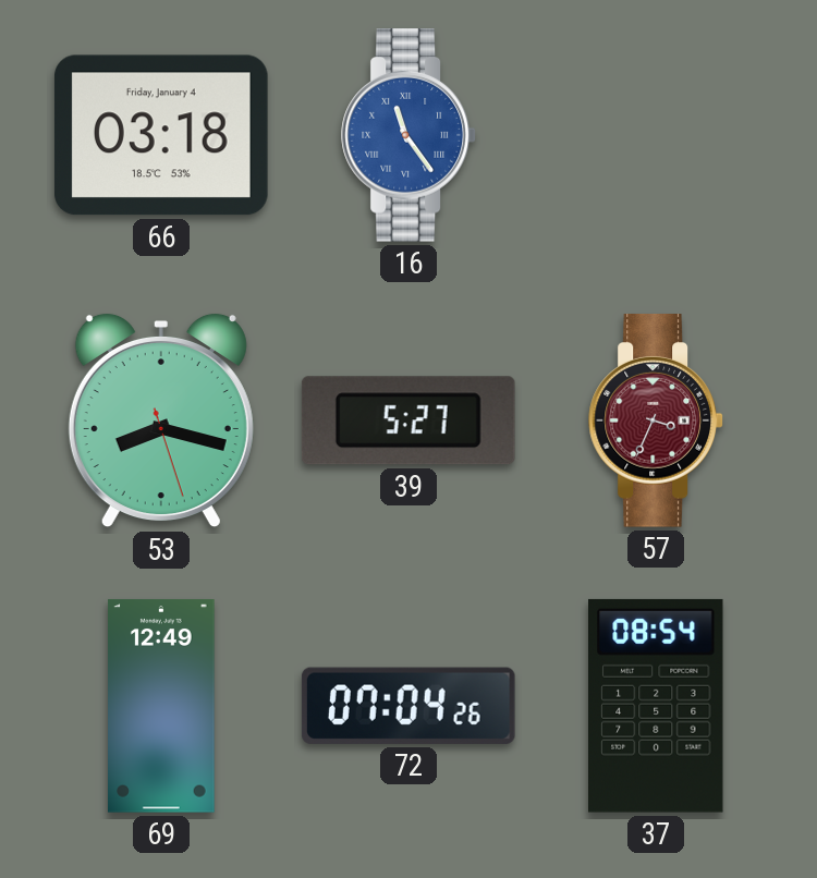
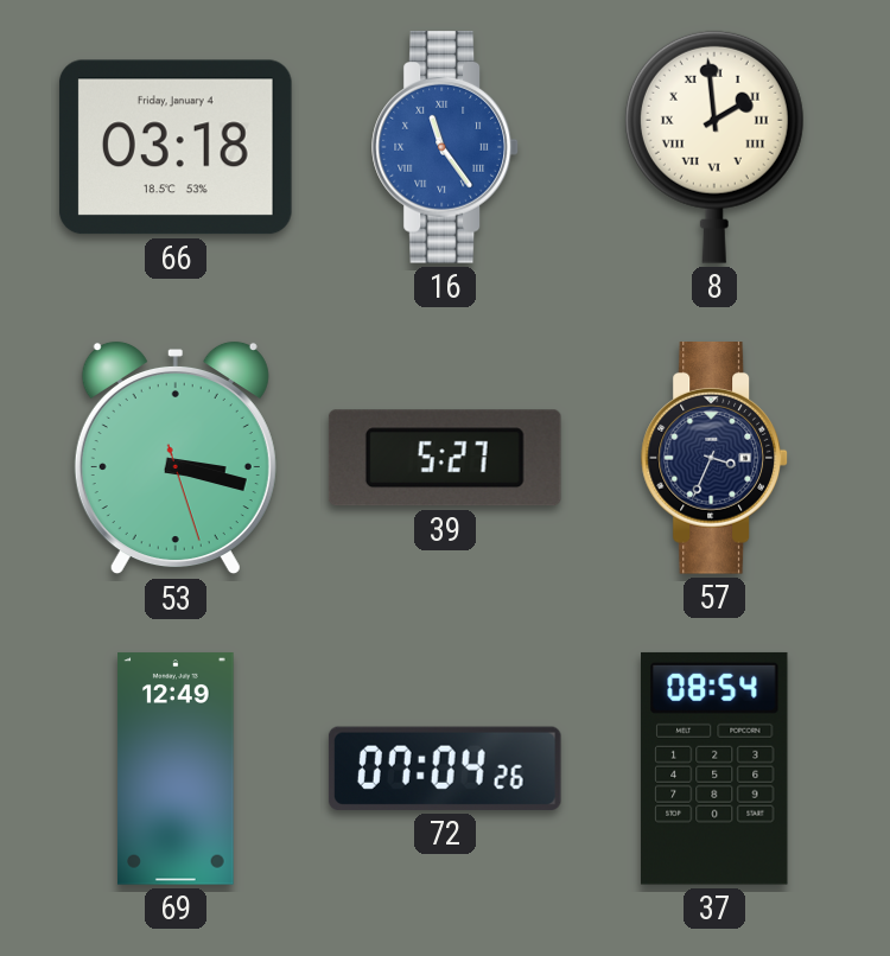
8: none -> 1:59
53: 8:17 -> 3:17
57 dial: burgundy -> navy
